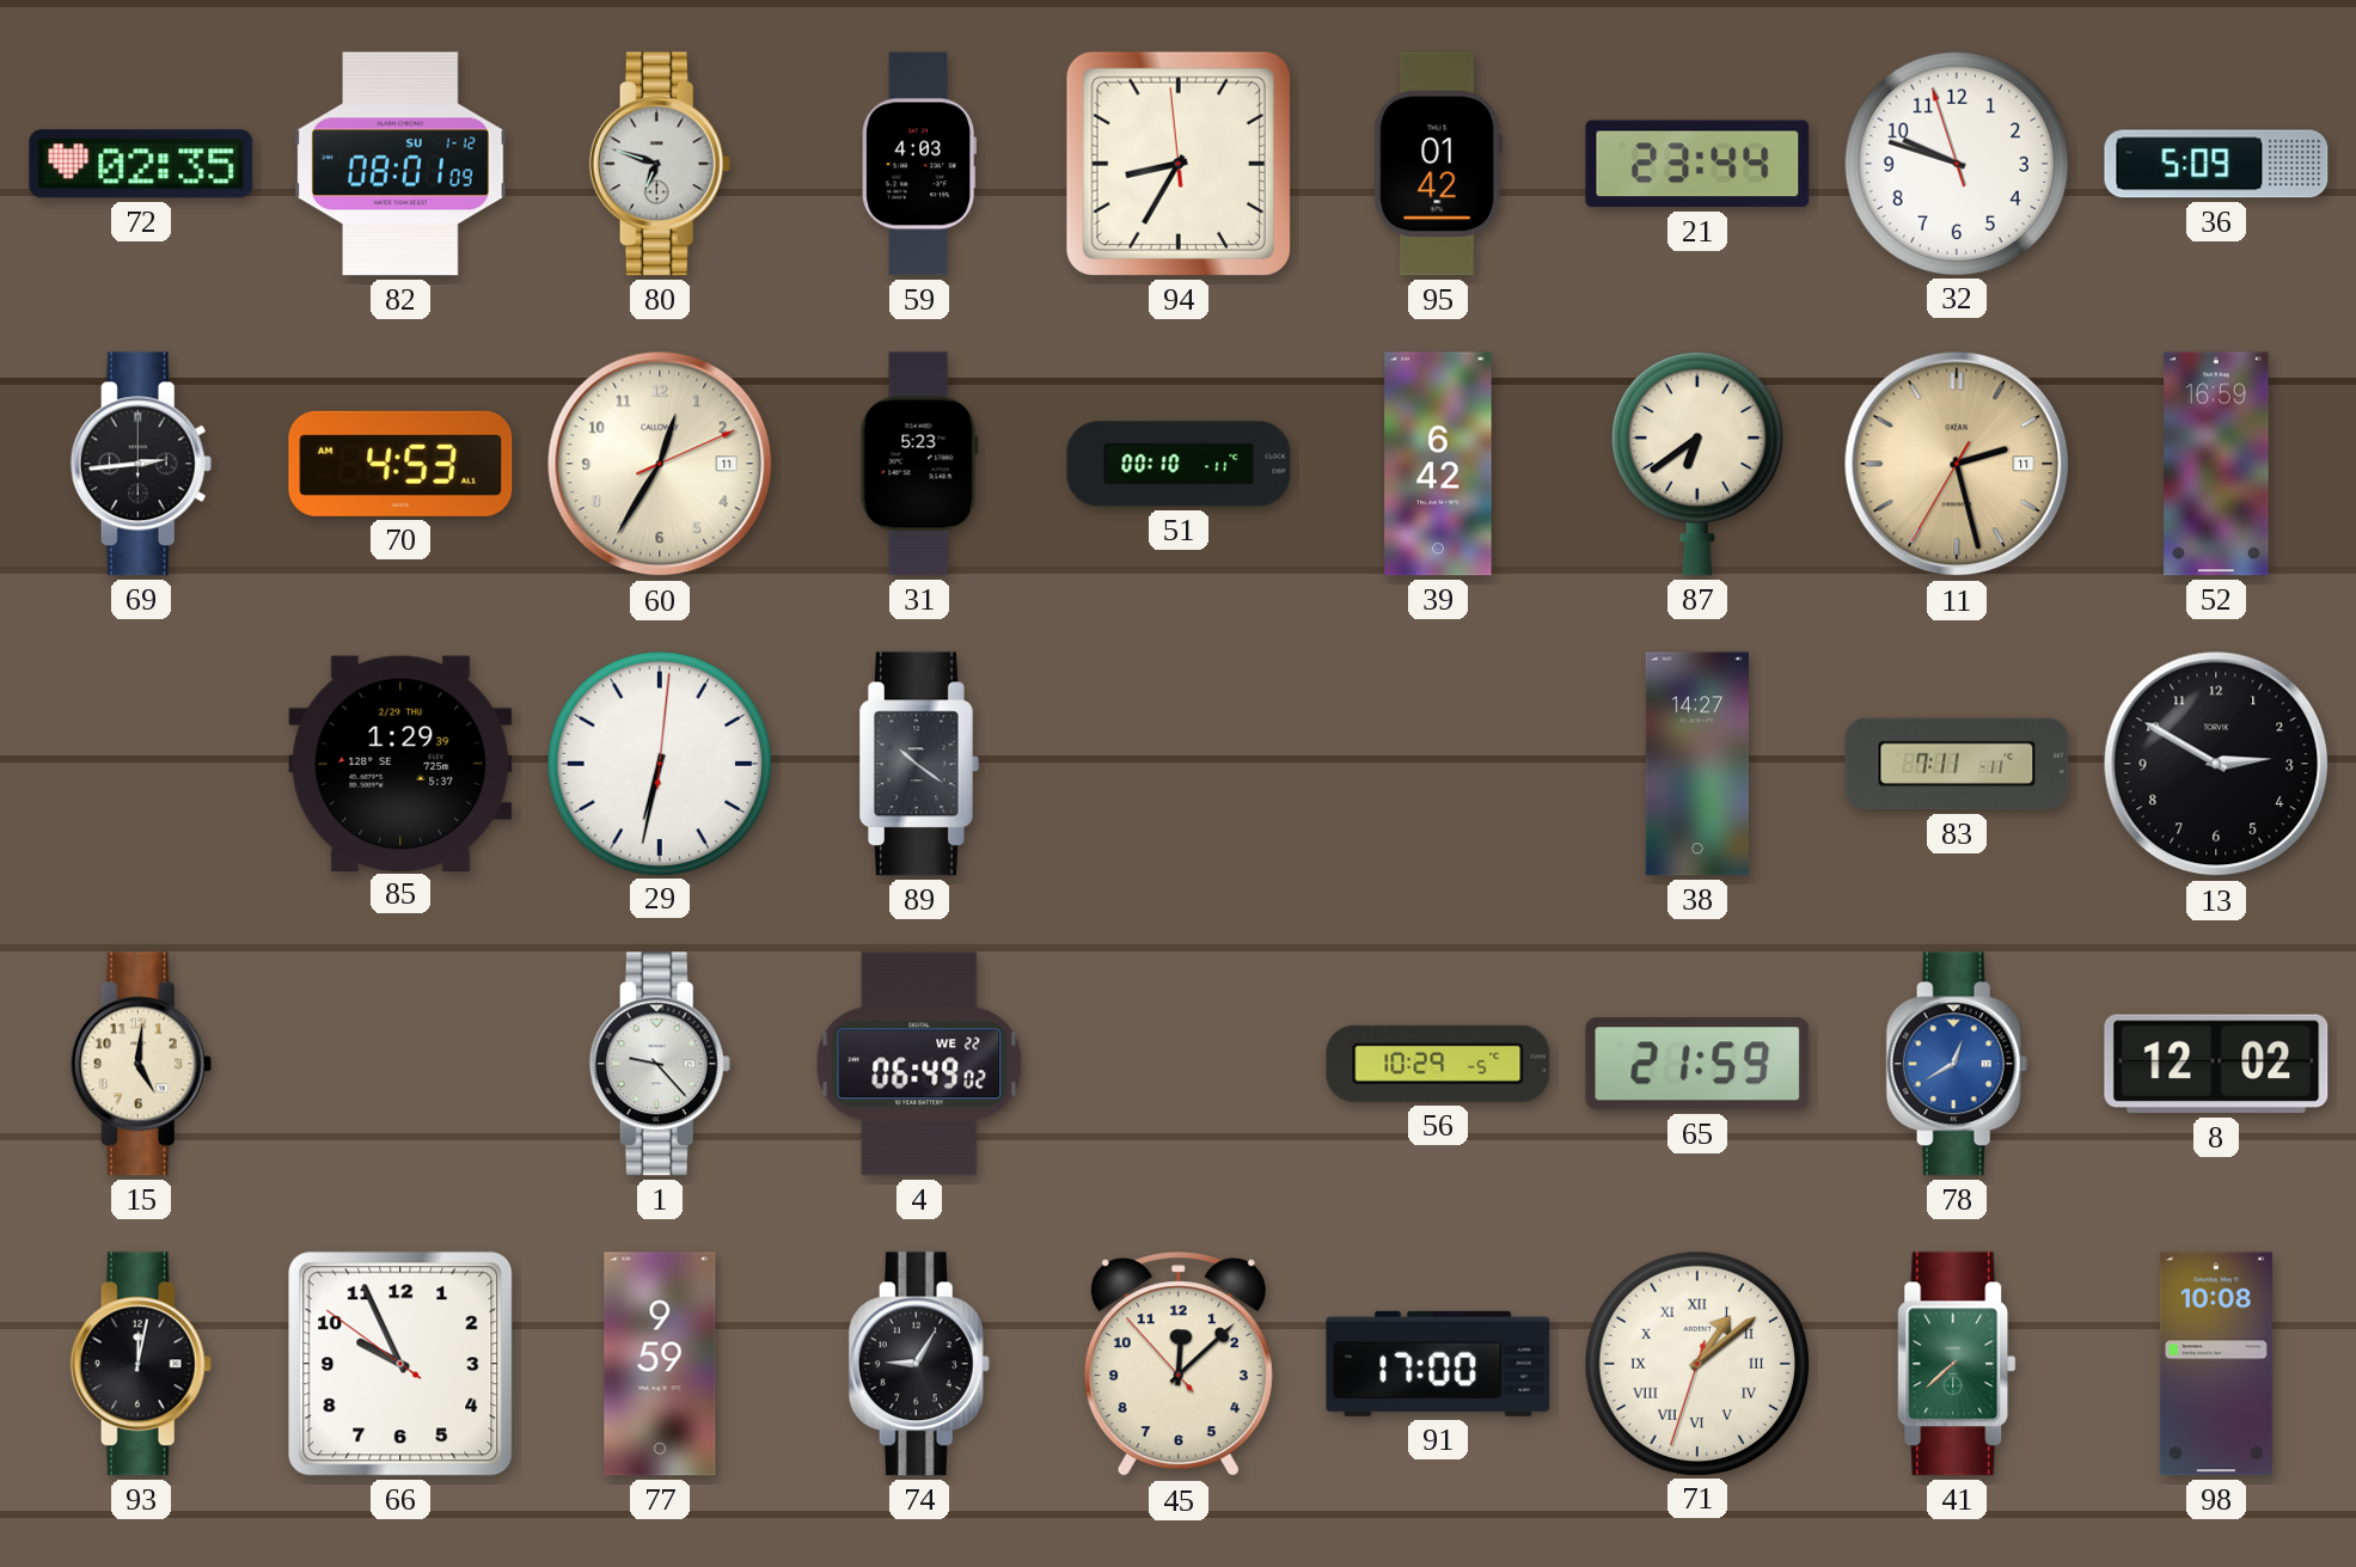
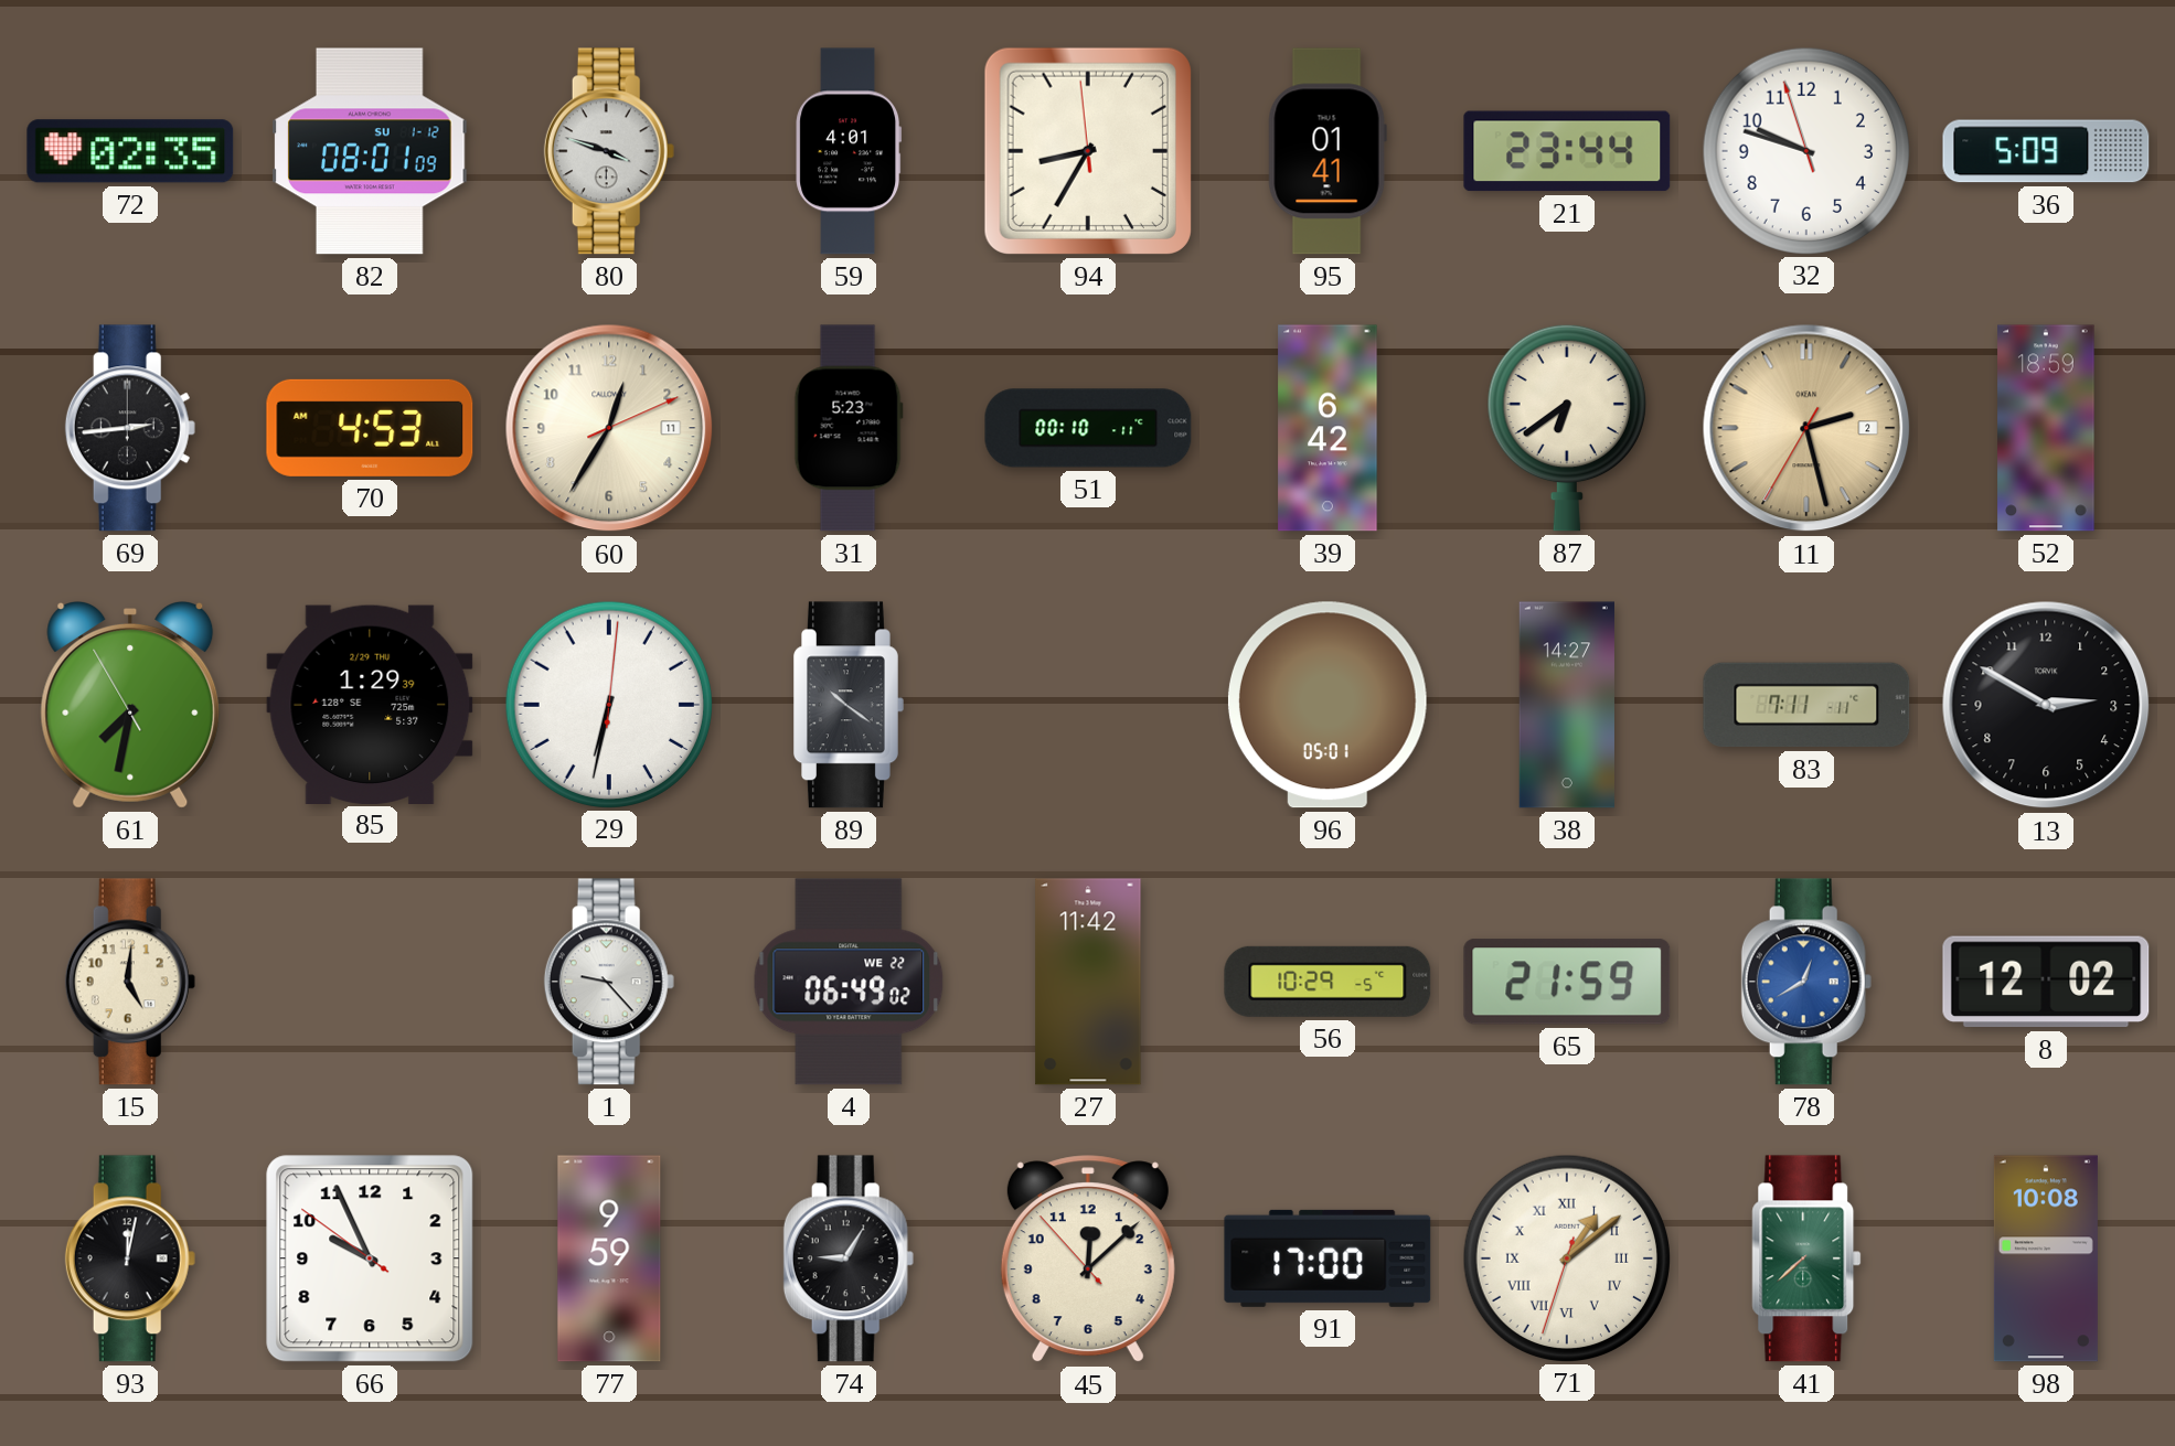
80: 6:48 -> 3:48
59: 4:03 -> 4:01
95: 01:42 -> 01:41
11 date: 11 -> 2
52: 16:59 -> 18:59
61: none -> 7:31
96: none -> 05:01
27: none -> 11:42
